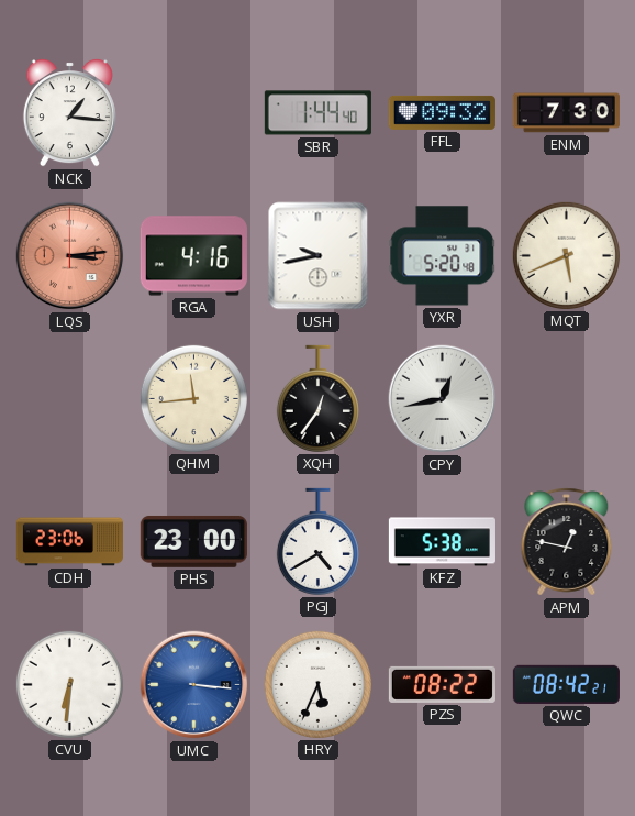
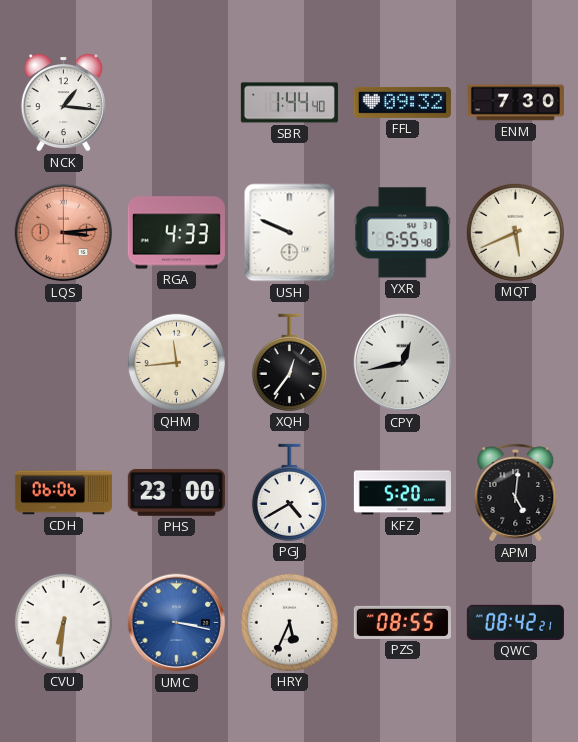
RGA: 4:16 -> 4:33
USH: 9:43 -> 9:49
YXR: 5:20 -> 5:55
CDH: 23:06 -> 06:06
KFZ: 5:38 -> 5:20
APM: 12:47 -> 5:01
UMC: 3:16 -> 3:17
PZS: 08:22 -> 08:55
